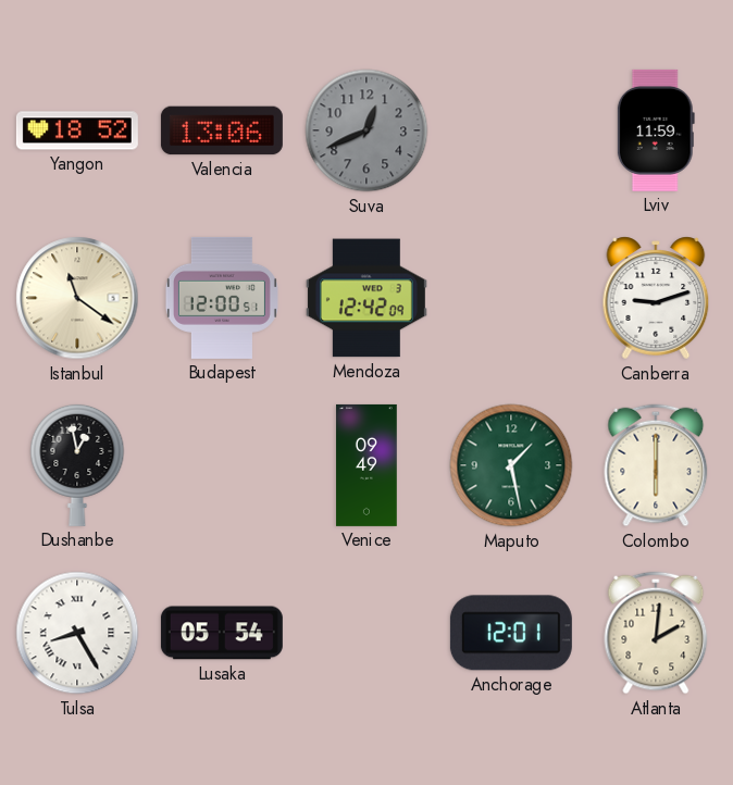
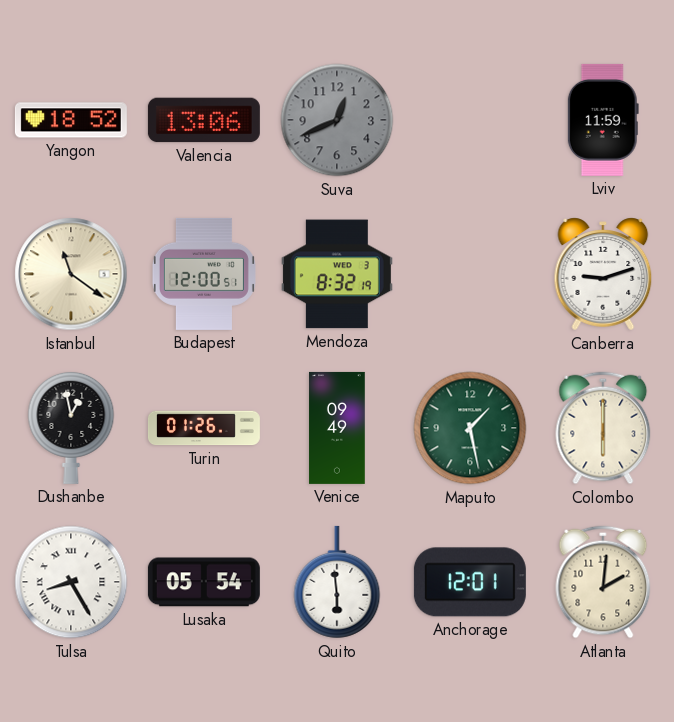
Mendoza: 12:42 -> 8:32
Turin: none -> 01:26
Quito: none -> 5:59
